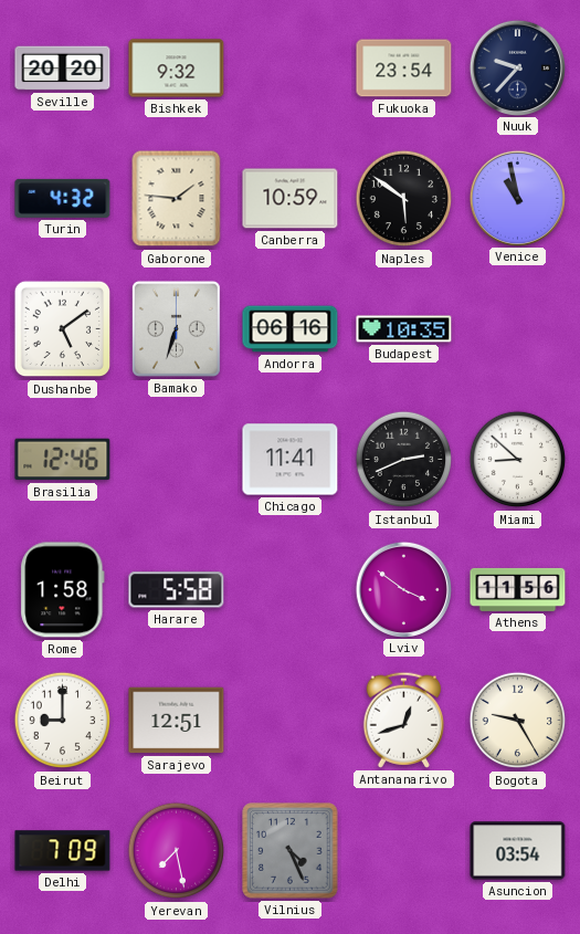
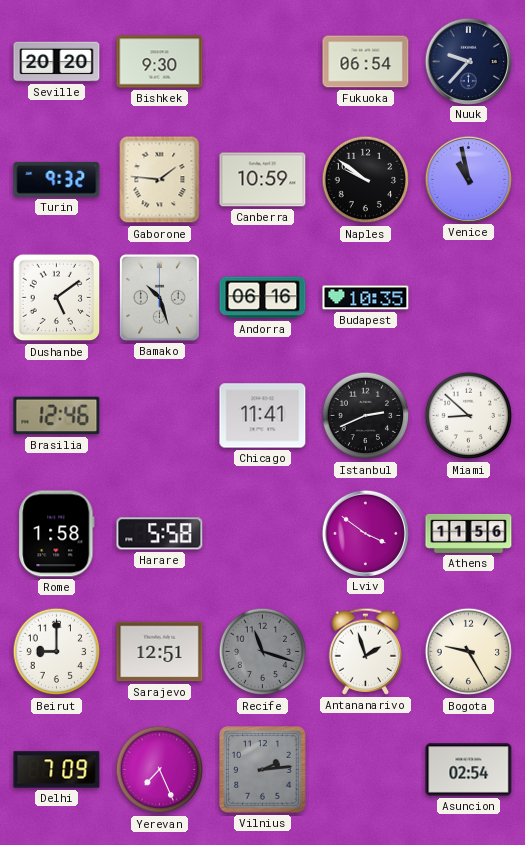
Bishkek: 9:32 -> 9:30
Fukuoka: 23:54 -> 06:54
Turin: 4:32 -> 9:32
Naples: 5:51 -> 9:51
Bamako: 6:33 -> 10:27
Recife: none -> 11:18
Antananarivo: 12:42 -> 1:57
Yerevan: 7:28 -> 7:26
Vilnius: 4:26 -> 2:14
Asuncion: 03:54 -> 02:54
